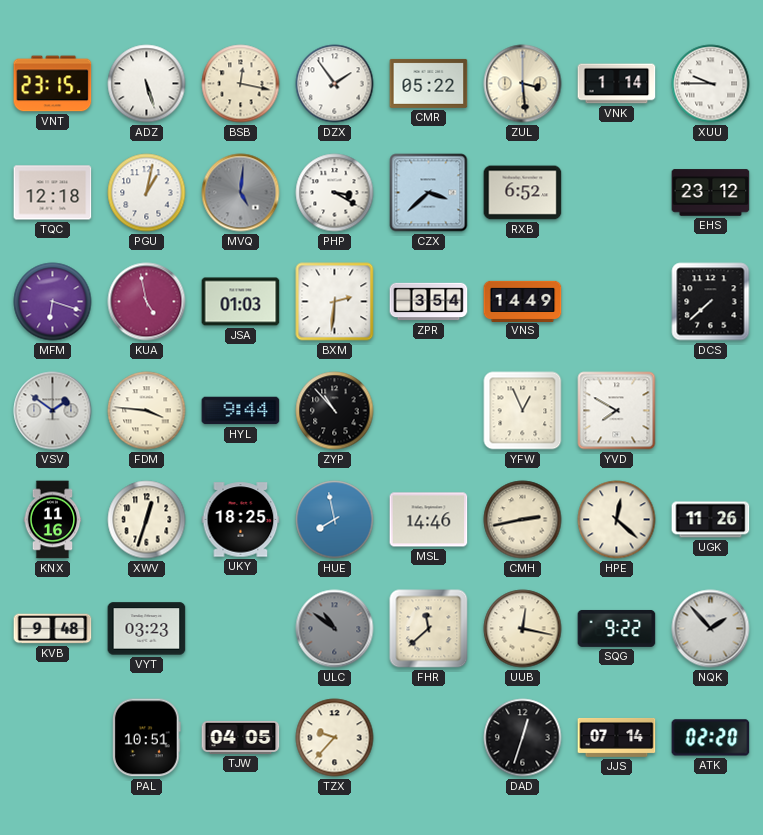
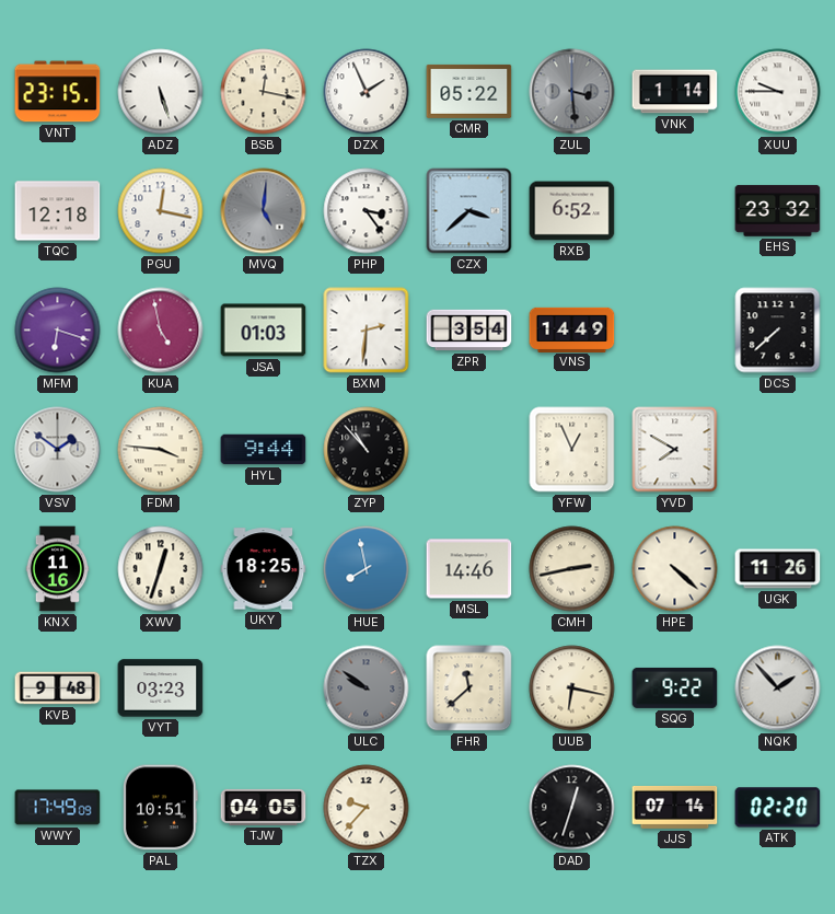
DZX: 1:54 -> 1:56
ZUL dial: cream -> grey
PGU: 1:02 -> 12:17
PHP: 3:20 -> 3:24
EHS: 23:12 -> 23:32
HPE: 12:22 -> 4:22
ULC: 10:51 -> 9:51
UUB: 12:17 -> 6:17
WWY: none -> 17:49
